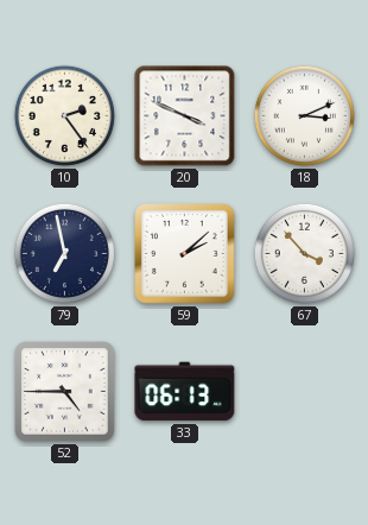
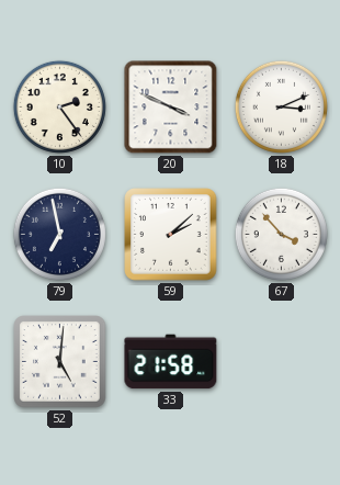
52: 4:45 -> 5:01
33: 06:13 -> 21:58
